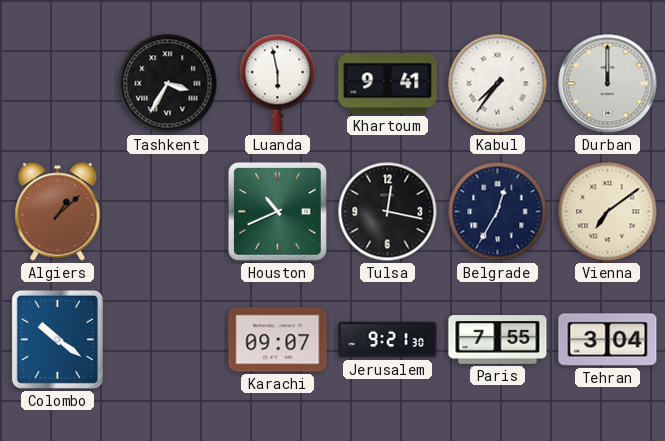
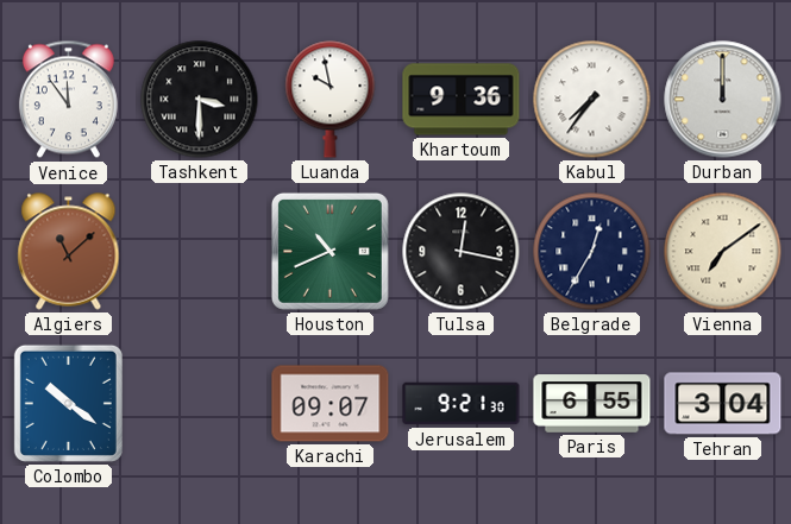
Venice: none -> 11:54
Tashkent: 3:35 -> 3:30
Luanda: 5:58 -> 9:58
Khartoum: 9:41 -> 9:36
Algiers: 1:08 -> 11:08
Paris: 7:55 -> 6:55
